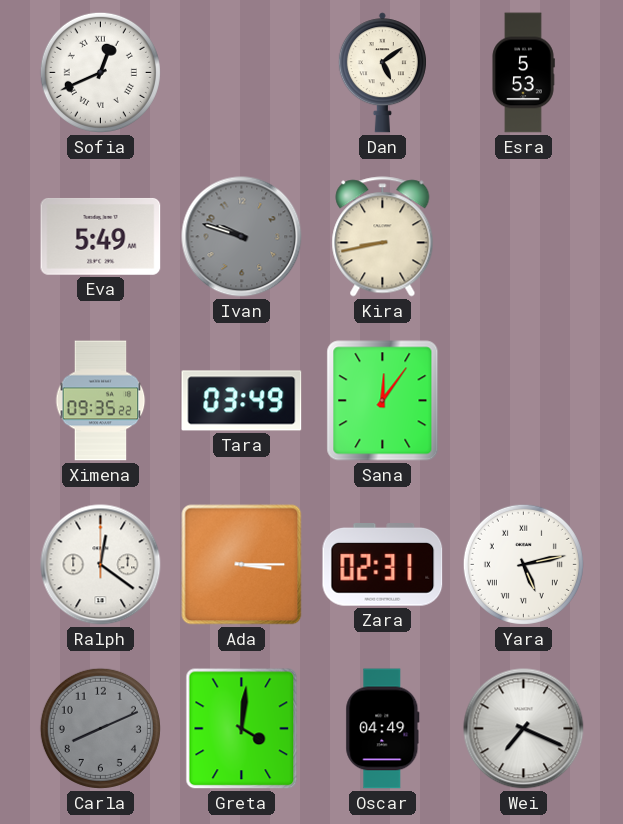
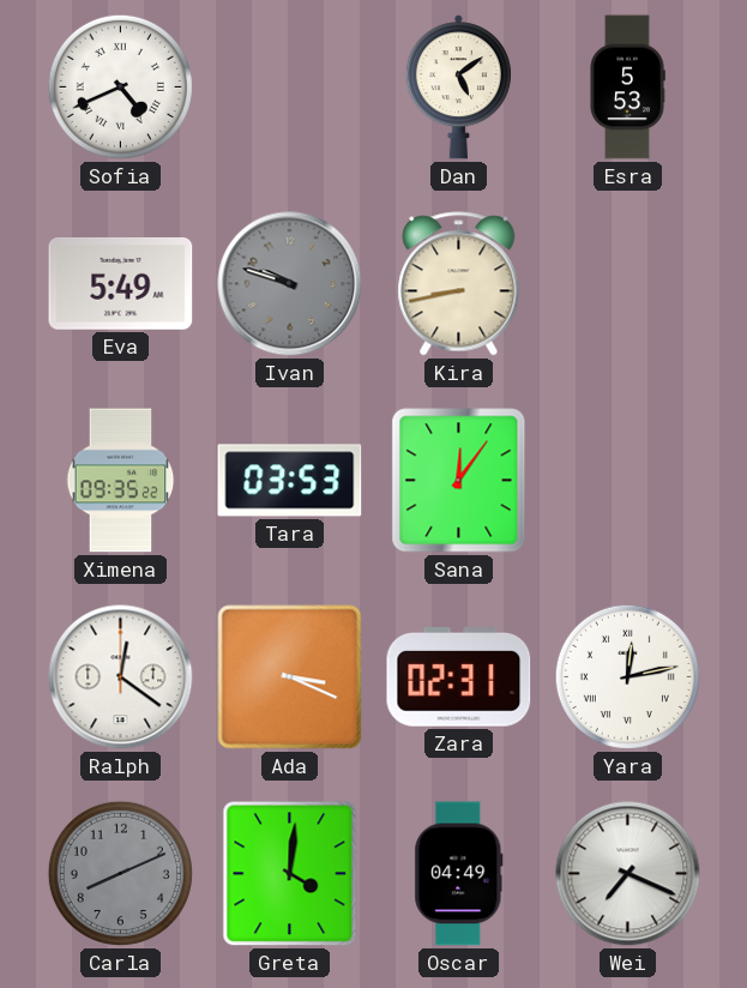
Sofia: 12:41 -> 4:41
Tara: 03:49 -> 03:53
Ada: 3:15 -> 3:19
Yara: 5:13 -> 12:13
